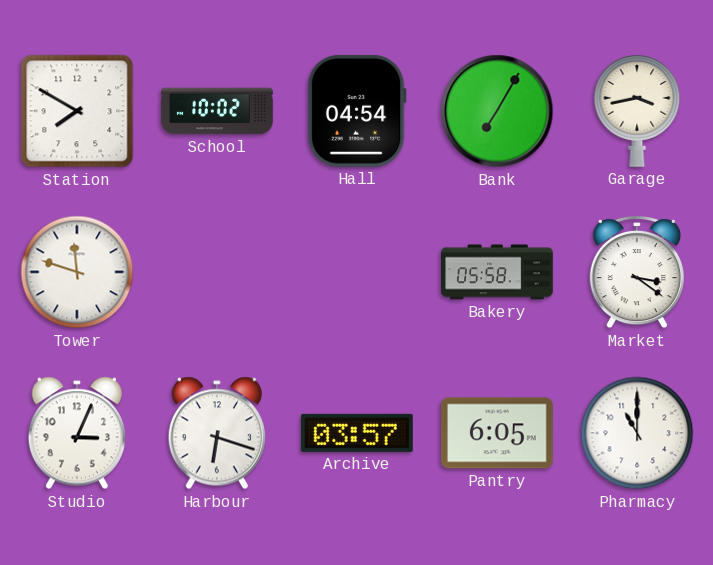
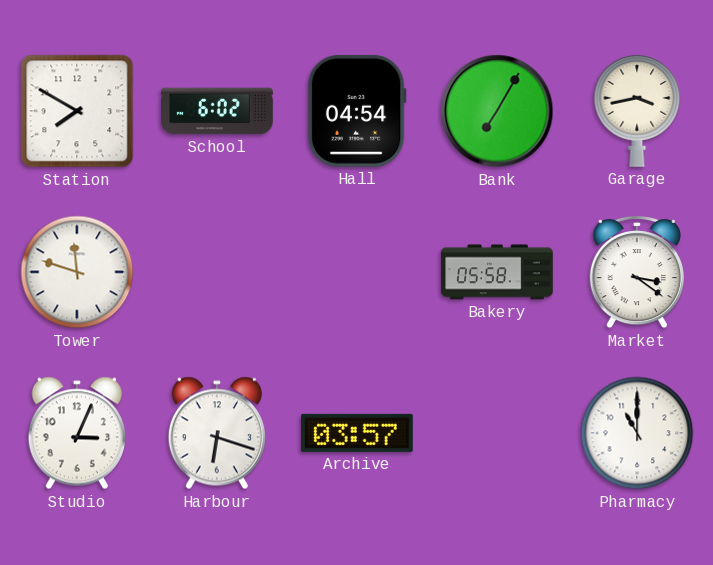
School: 10:02 -> 6:02
Pantry: 6:05 -> none
